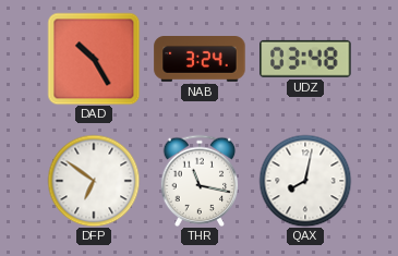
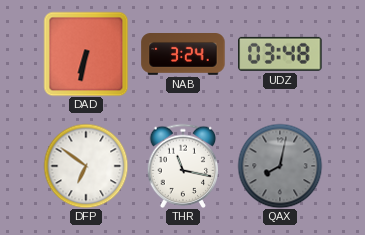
DAD: 10:25 -> 6:32
QAX dial: white -> grey
